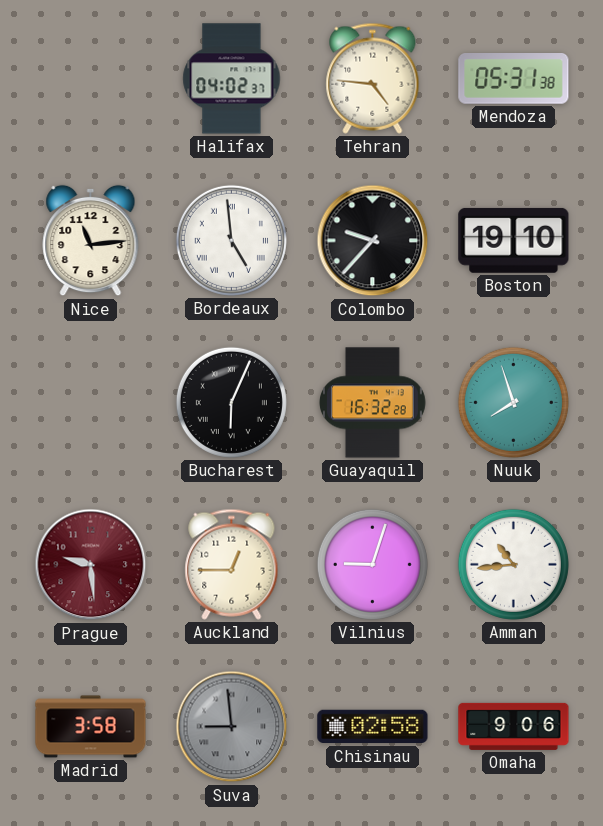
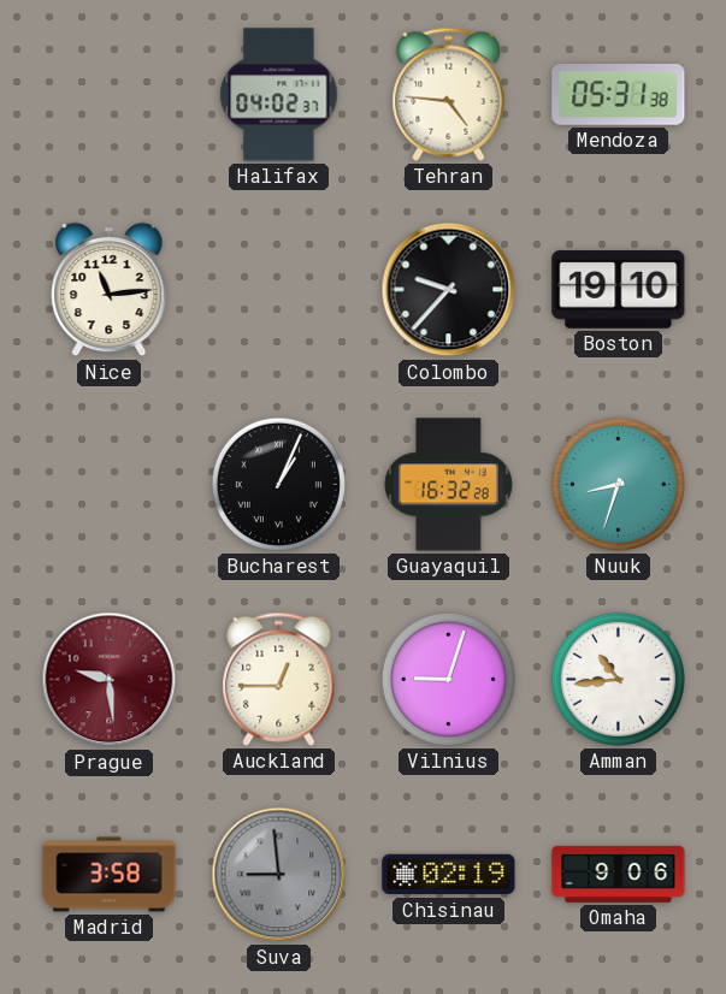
Bordeaux: 4:59 -> none
Bucharest: 6:04 -> 1:04
Nuuk: 7:57 -> 8:33
Chisinau: 02:58 -> 02:19
